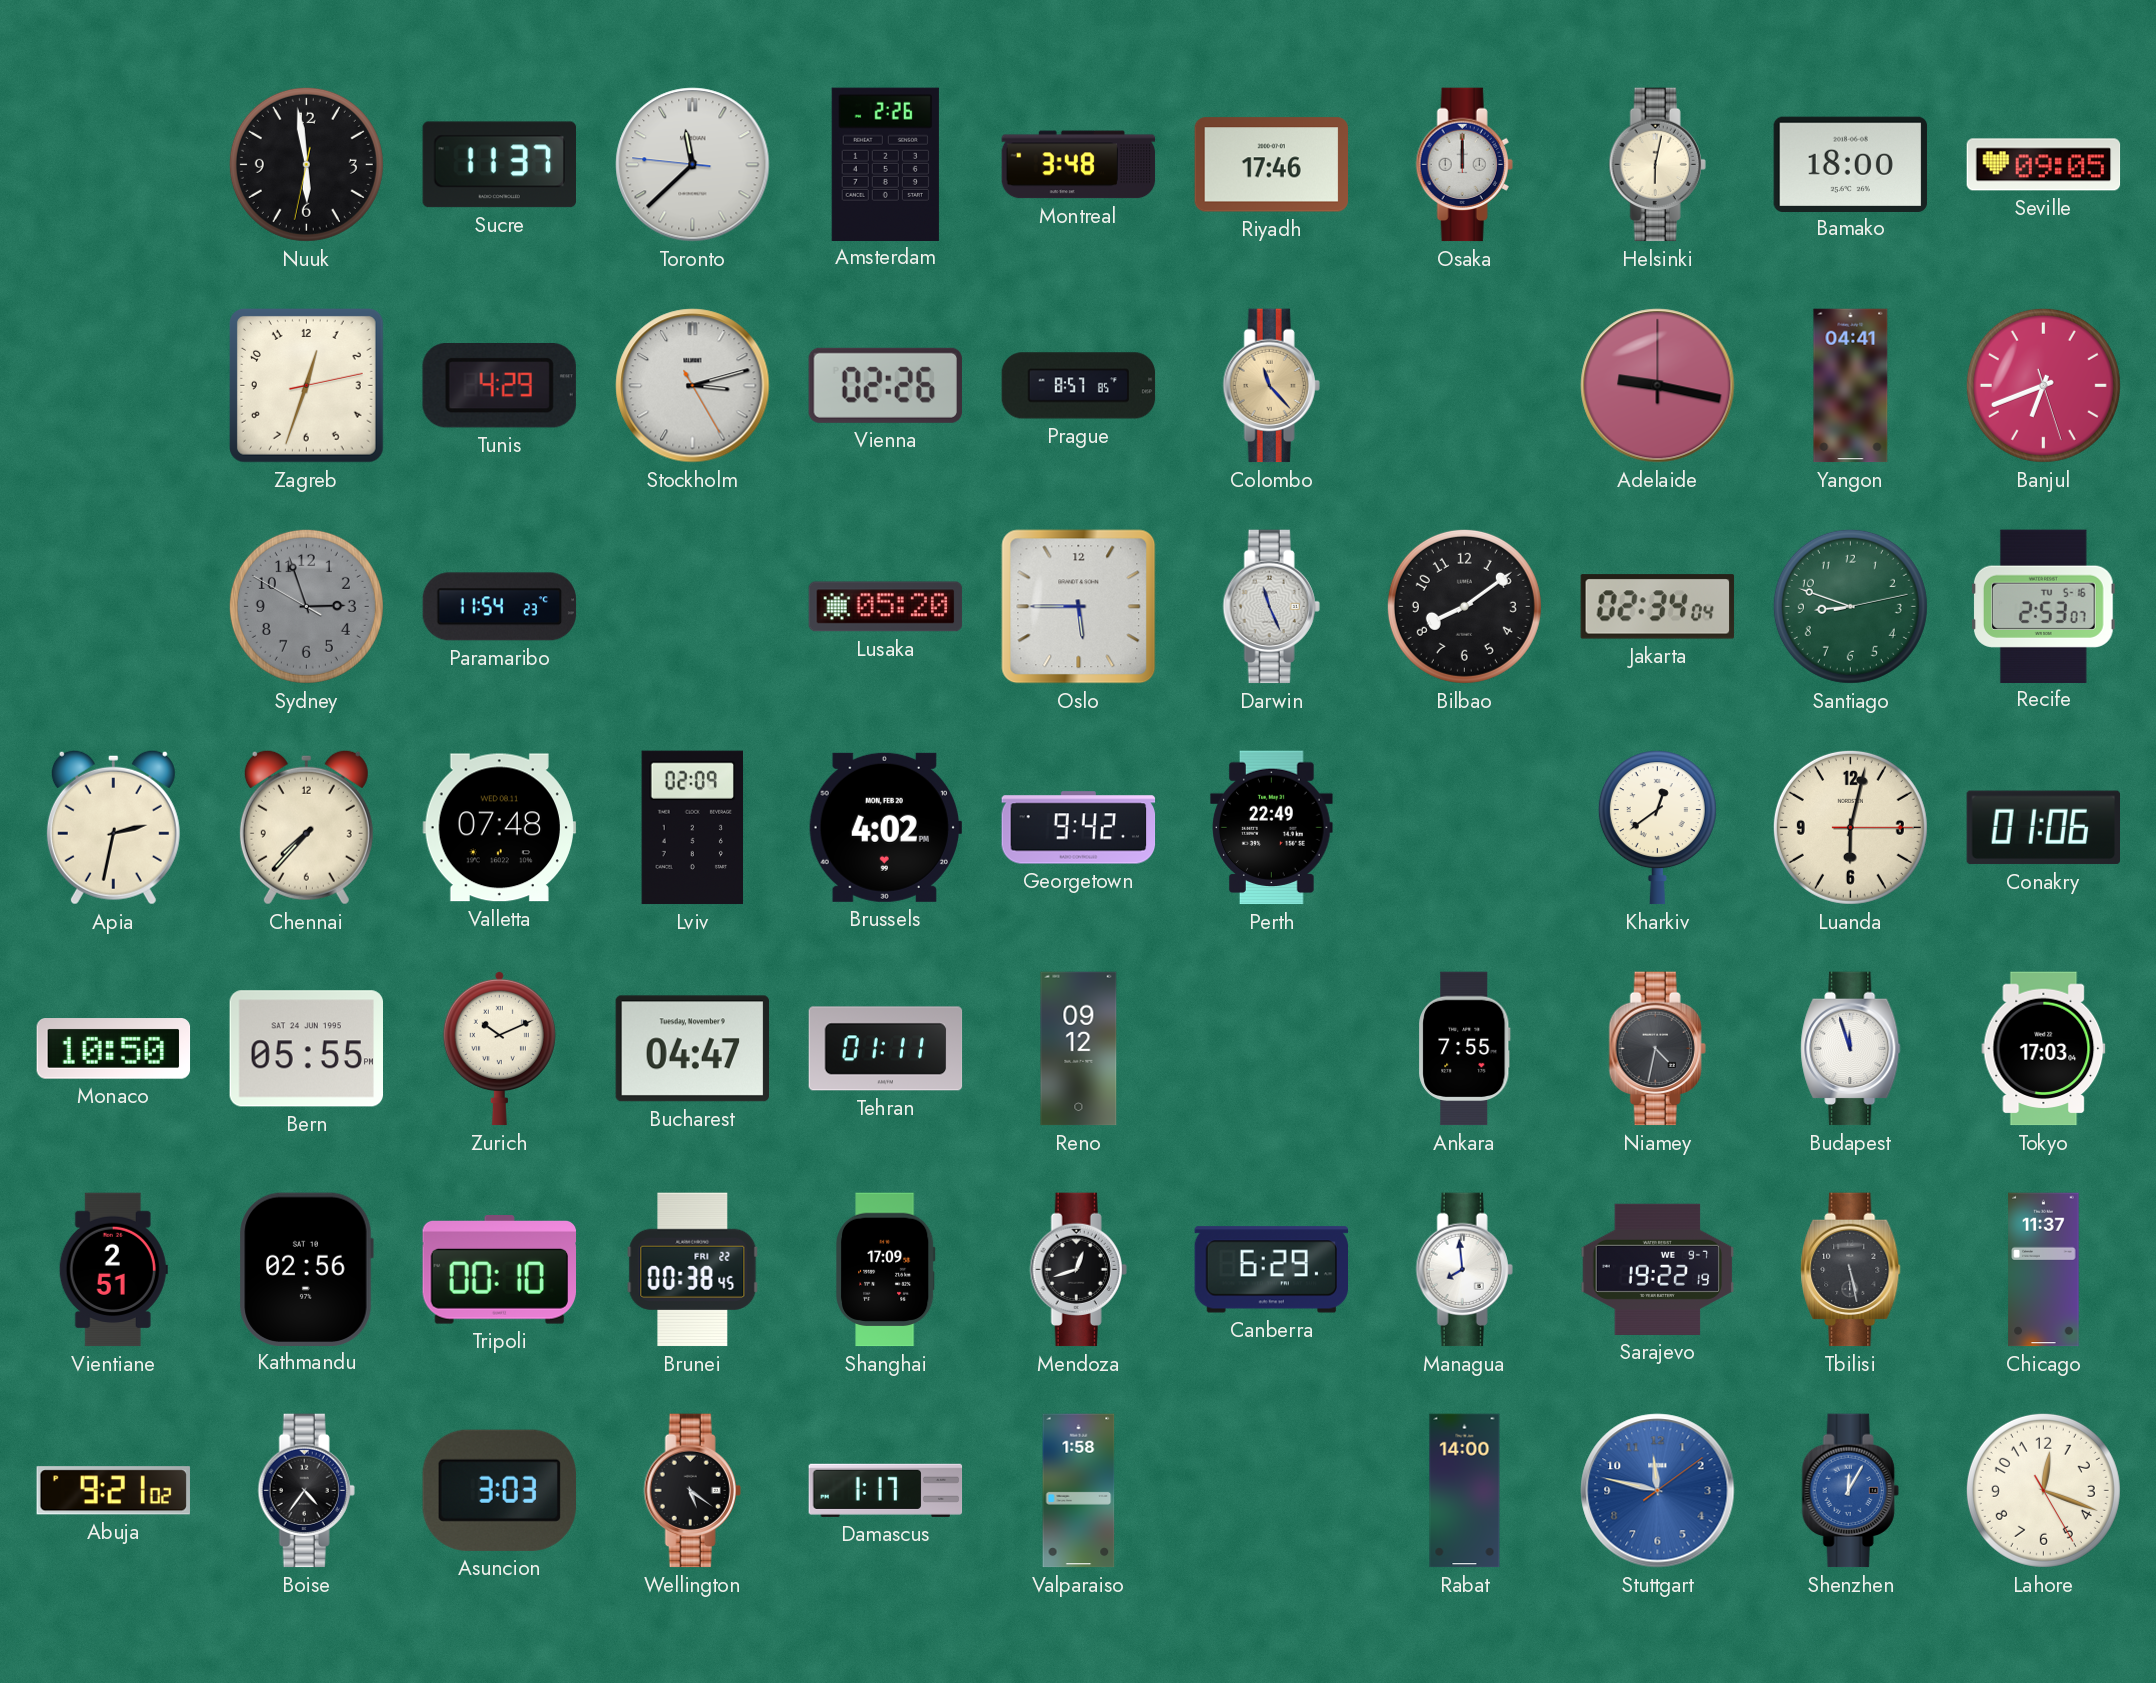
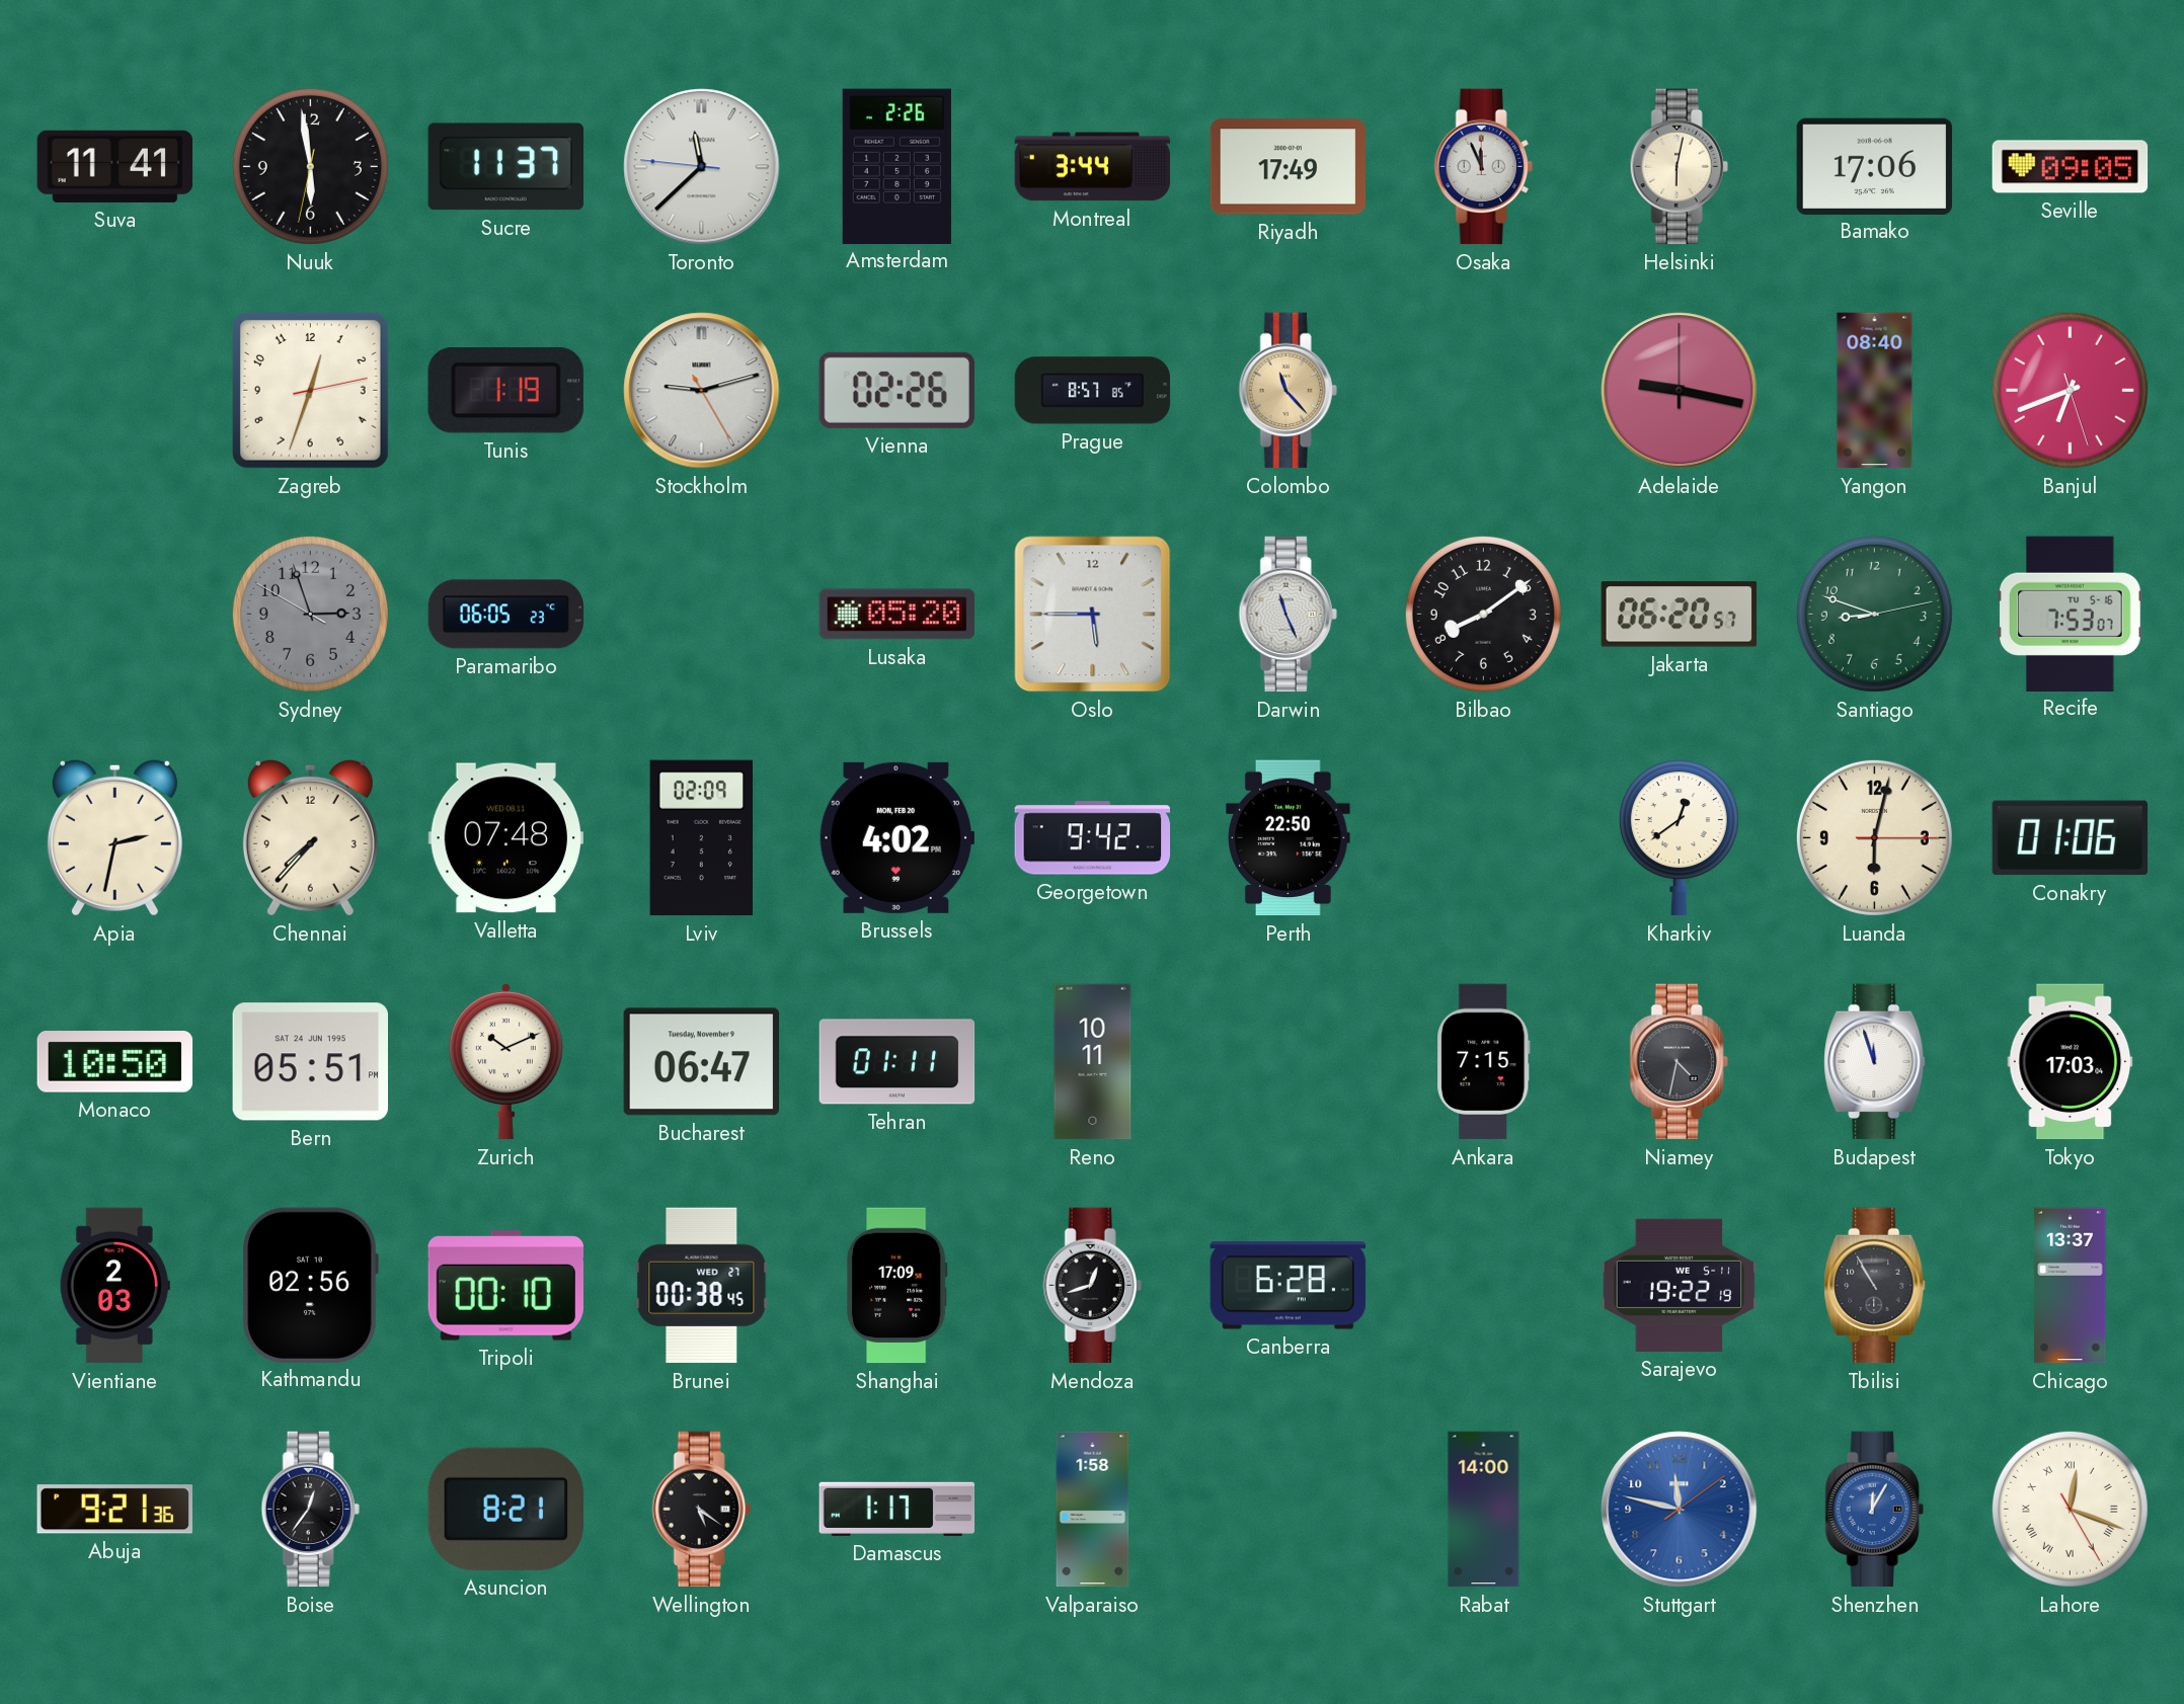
Suva: none -> 11:41
Montreal: 3:48 -> 3:44
Riyadh: 17:46 -> 17:49
Osaka: 12:00 -> 11:56
Bamako: 18:00 -> 17:06
Tunis: 4:29 -> 1:19
Stockholm: 3:12 -> 9:12
Yangon: 04:41 -> 08:40
Paramaribo: 11:54 -> 06:05
Jakarta: 02:34 -> 06:20
Recife: 2:53 -> 7:53
Perth: 22:49 -> 22:50
Bern: 05:55 -> 05:51
Bucharest: 04:47 -> 06:47
Reno: 09:12 -> 10:11
Ankara: 7:55 -> 7:15
Vientiane: 2:51 -> 2:03
Brunei date: FRI 22 -> WED 27
Canberra: 6:29 -> 6:28
Managua: 7:59 -> none
Sarajevo date: WE 9-7 -> WE 5-11
Tbilisi: 5:28 -> 10:55
Chicago: 11:37 -> 13:37
Abuja: 9:21:02 -> 9:21:36
Boise: 4:36 -> 12:36
Asuncion: 3:03 -> 8:21
Lahore numerals: Arabic -> Roman
